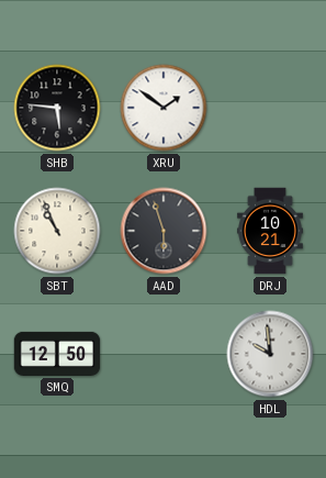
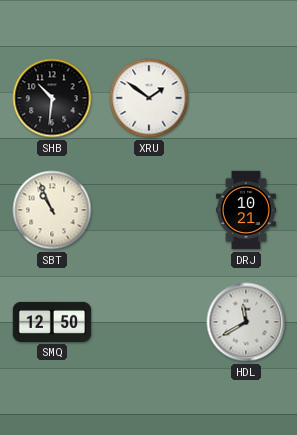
SHB: 5:46 -> 10:31
AAD: 5:57 -> none
HDL: 9:59 -> 11:40
